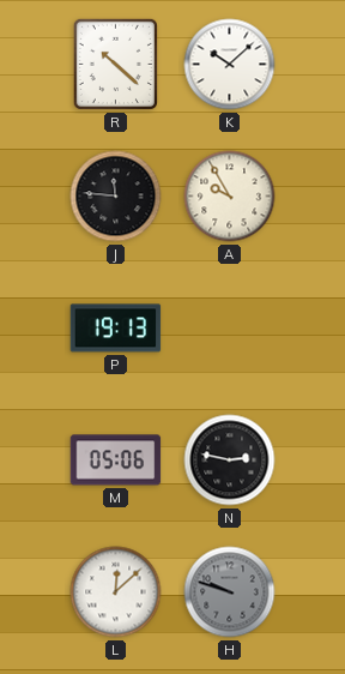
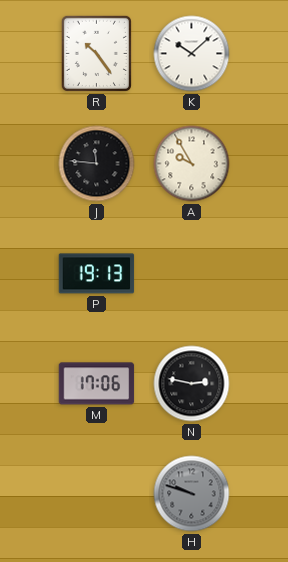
R: 10:22 -> 10:24
M: 05:06 -> 17:06
L: 12:08 -> none
